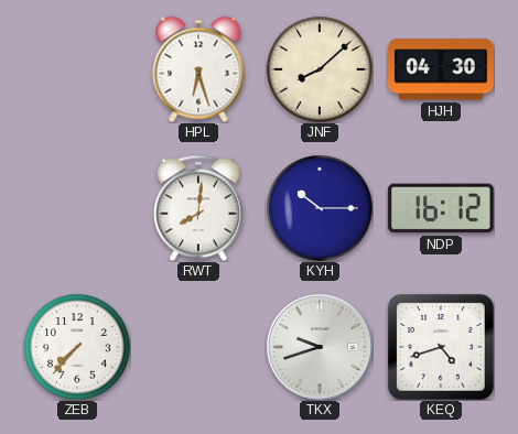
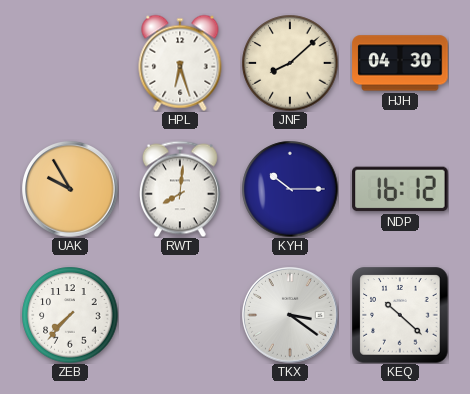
UAK: none -> 9:55
TKX: 9:42 -> 3:21
KEQ: 4:42 -> 10:22
